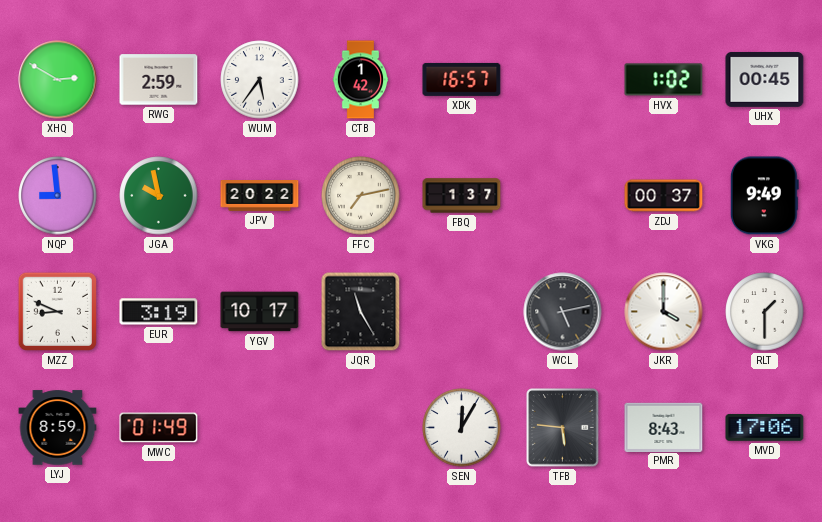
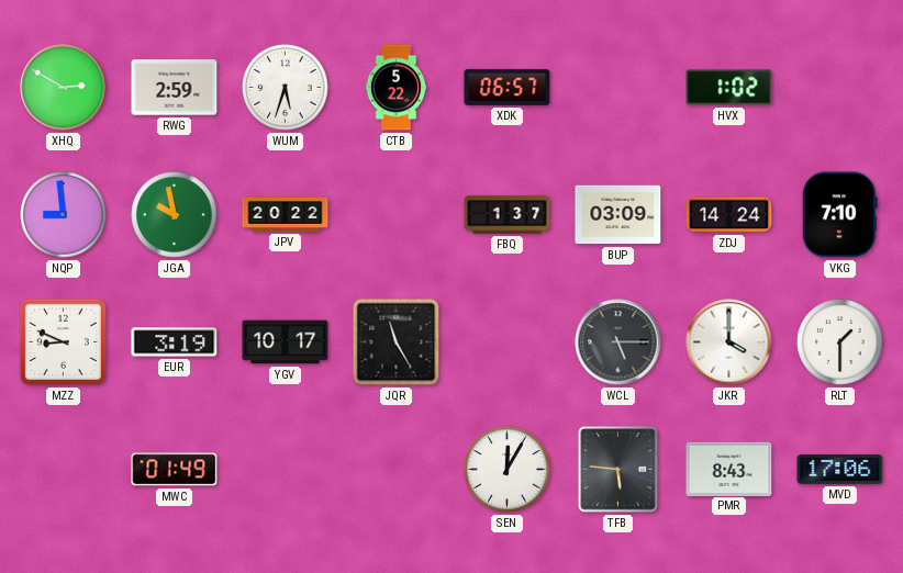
WUM: 5:36 -> 5:33
CTB: 1:42 -> 5:22
XDK: 16:57 -> 06:57
UHX: 00:45 -> none
FFC: 7:13 -> none
BUP: none -> 03:09
ZDJ: 00:37 -> 14:24
VKG: 9:49 -> 7:10
WCL: 5:13 -> 5:15
LYJ: 8:59 -> none
